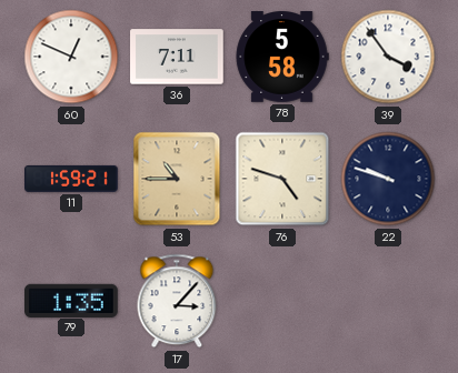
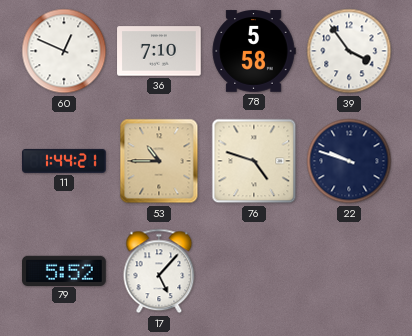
36: 7:11 -> 7:10
11: 1:59 -> 1:44
79: 1:35 -> 5:52
17: 3:07 -> 5:07
